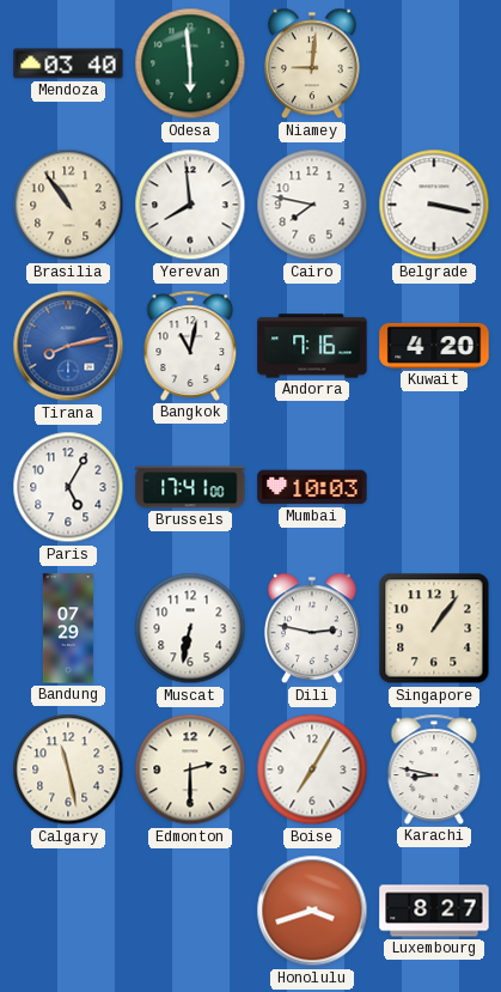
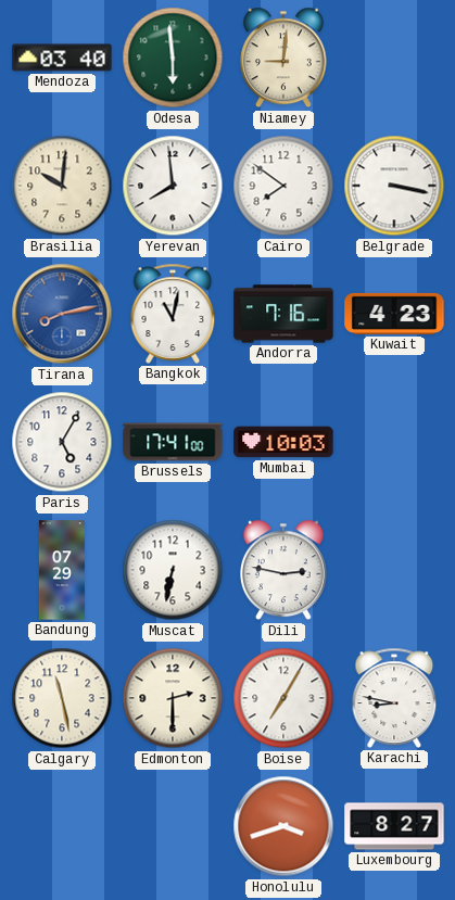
Brasilia: 10:54 -> 10:01
Cairo: 7:47 -> 7:51
Kuwait: 4:20 -> 4:23
Singapore: 1:06 -> none
